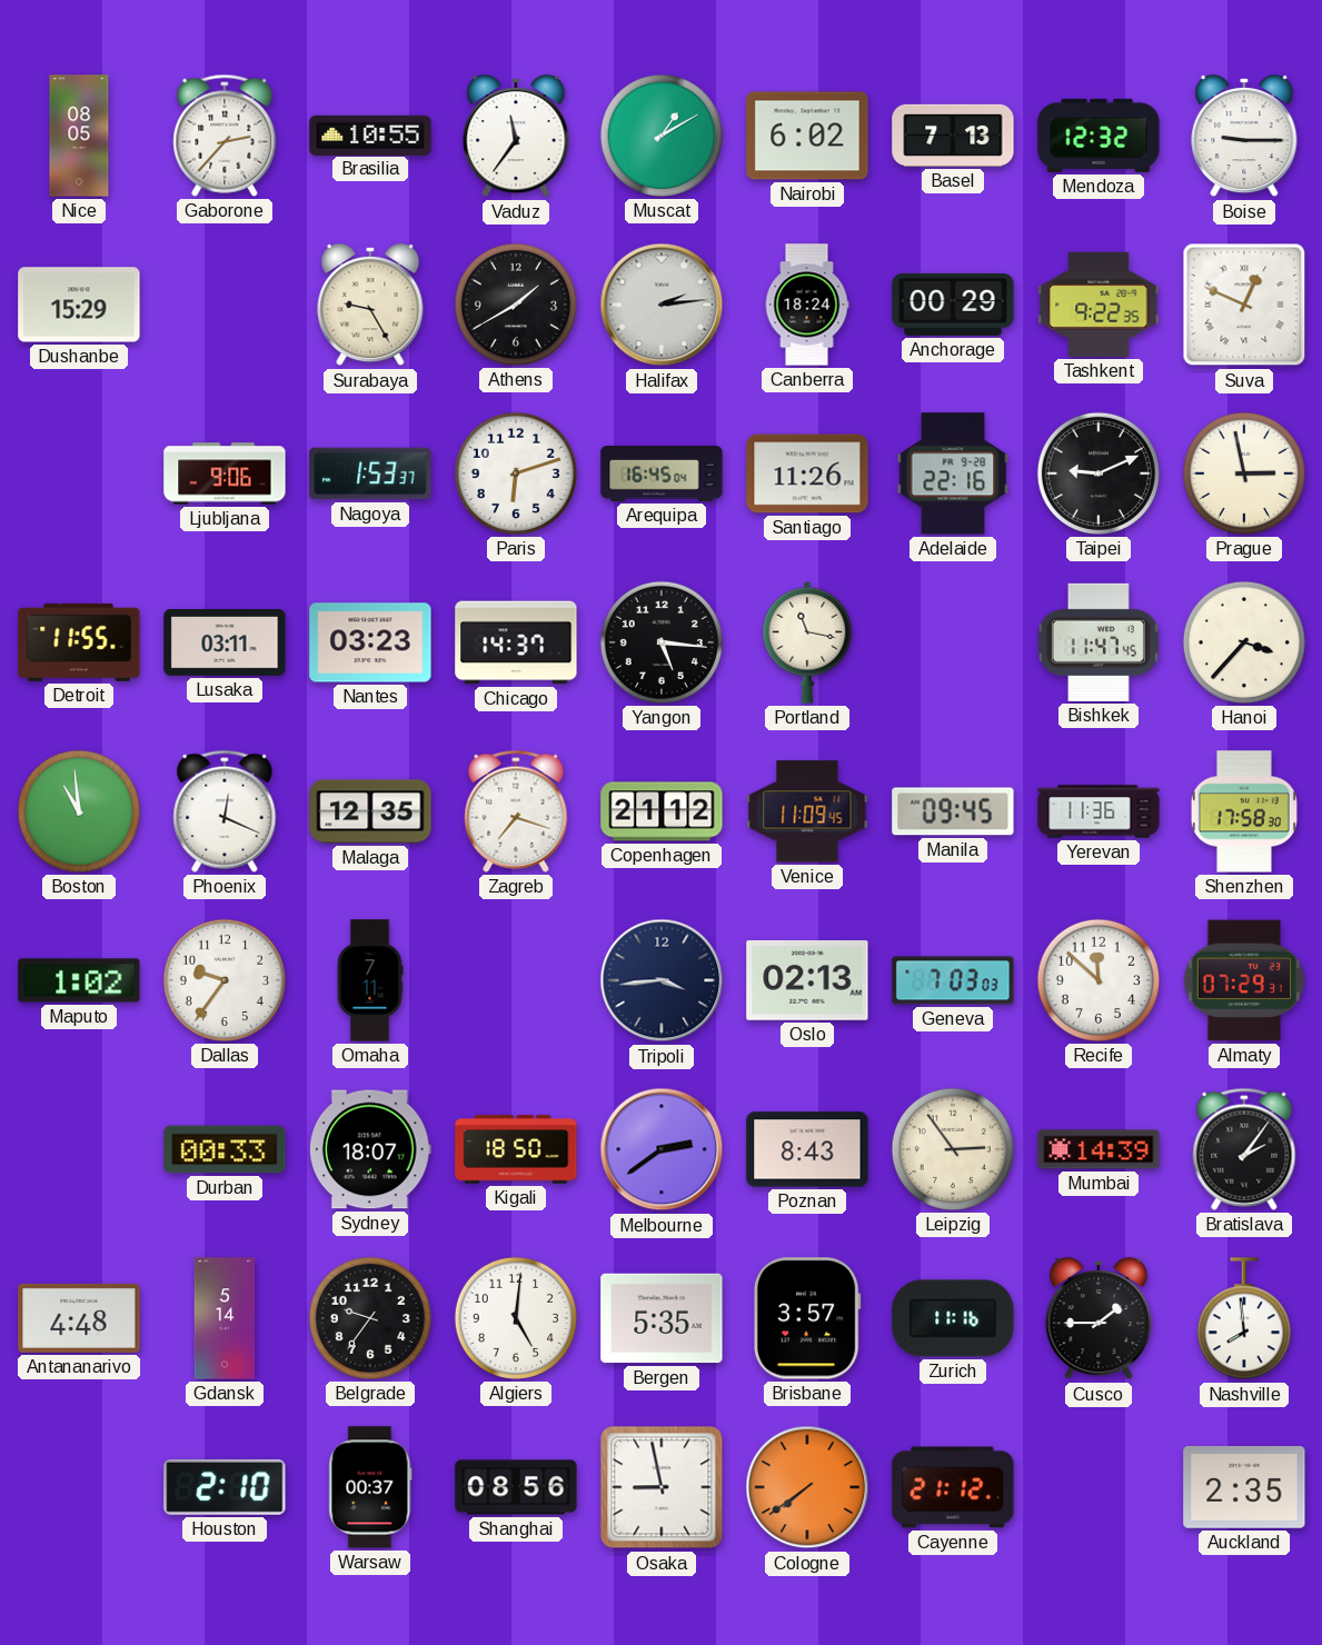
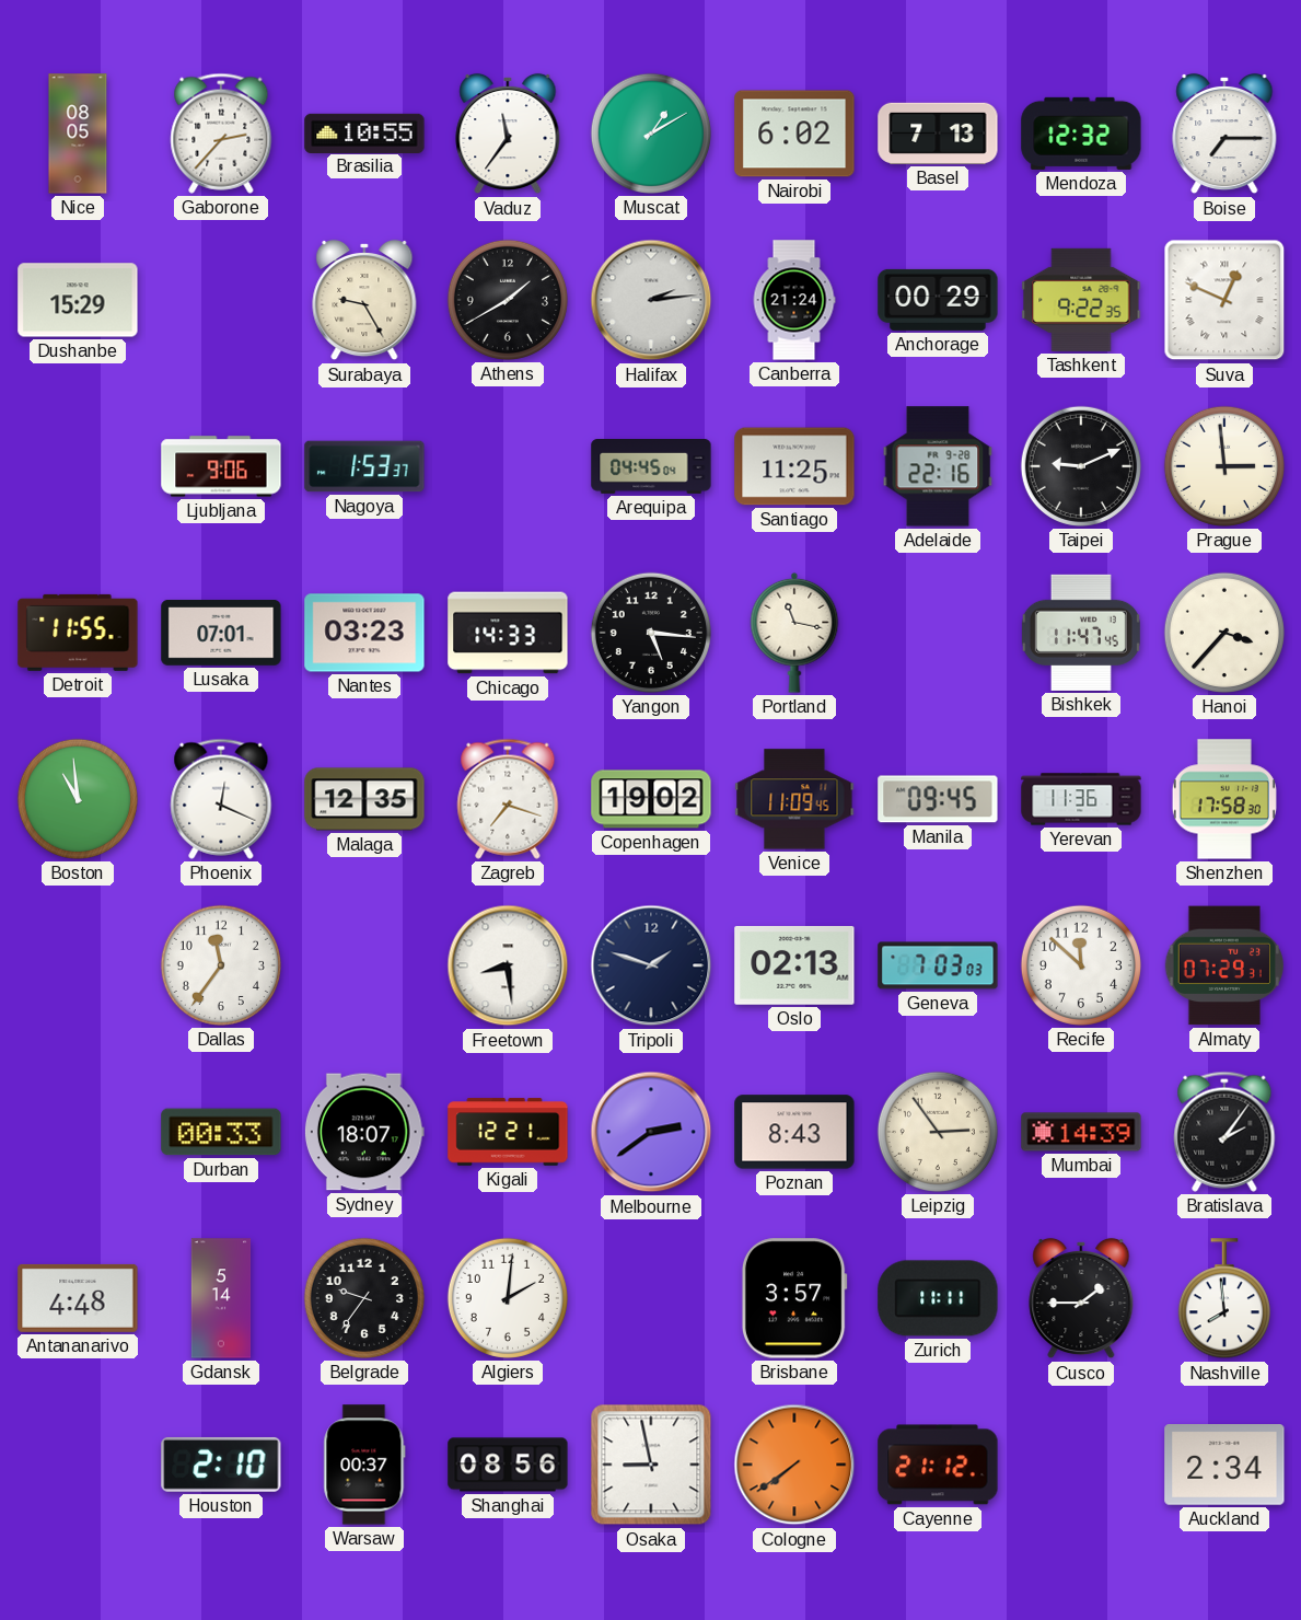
Boise: 9:15 -> 7:15
Canberra: 18:24 -> 21:24
Paris: 6:12 -> none
Arequipa: 16:45 -> 04:45
Santiago: 11:26 -> 11:25
Prague: 2:58 -> 2:59
Lusaka: 03:11 -> 07:01
Chicago: 14:37 -> 14:33
Copenhagen: 21:12 -> 19:02
Maputo: 1:02 -> none
Dallas: 9:36 -> 11:36
Omaha: 7:11 -> none
Freetown: none -> 8:29
Tripoli: 3:44 -> 1:48
Kigali: 18:50 -> 12:21
Algiers: 5:01 -> 2:01
Bergen: 5:35 -> none
Zurich: 11:16 -> 11:11
Auckland: 2:35 -> 2:34
